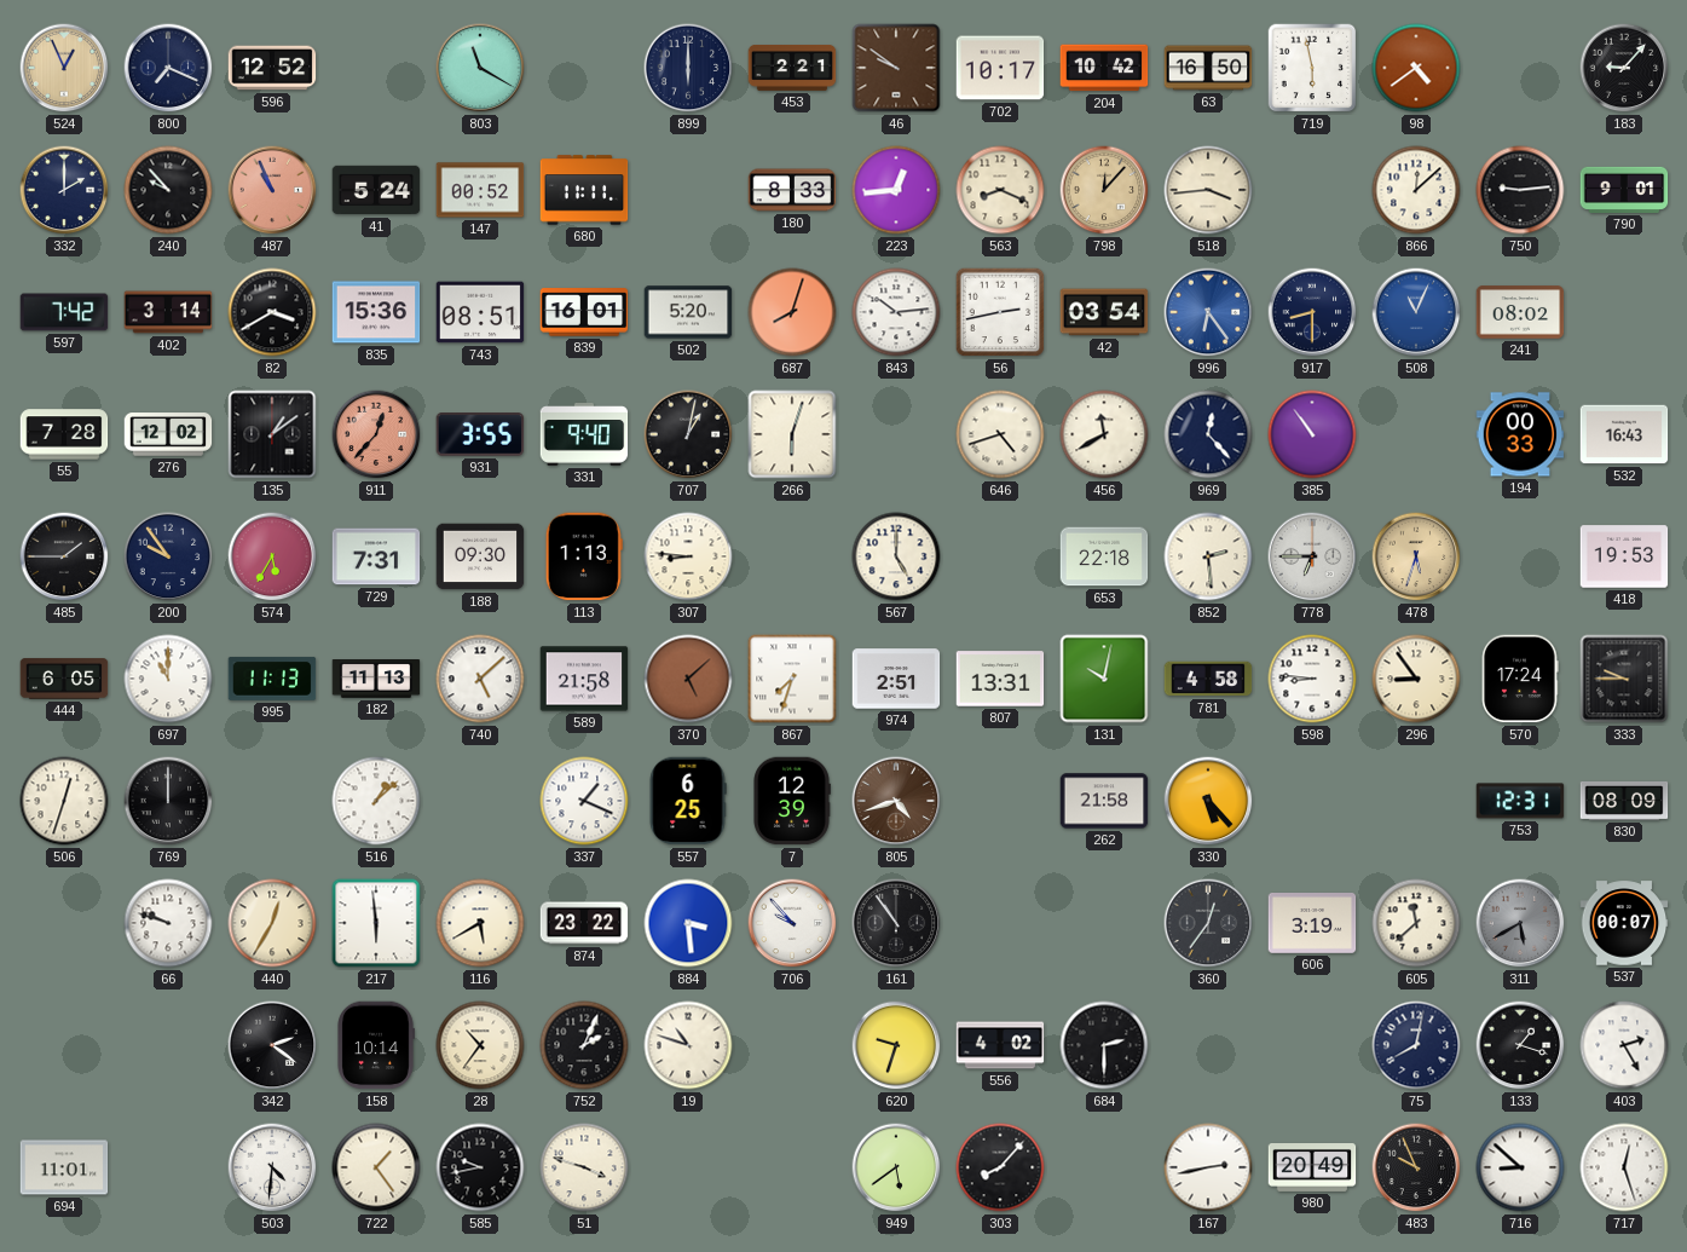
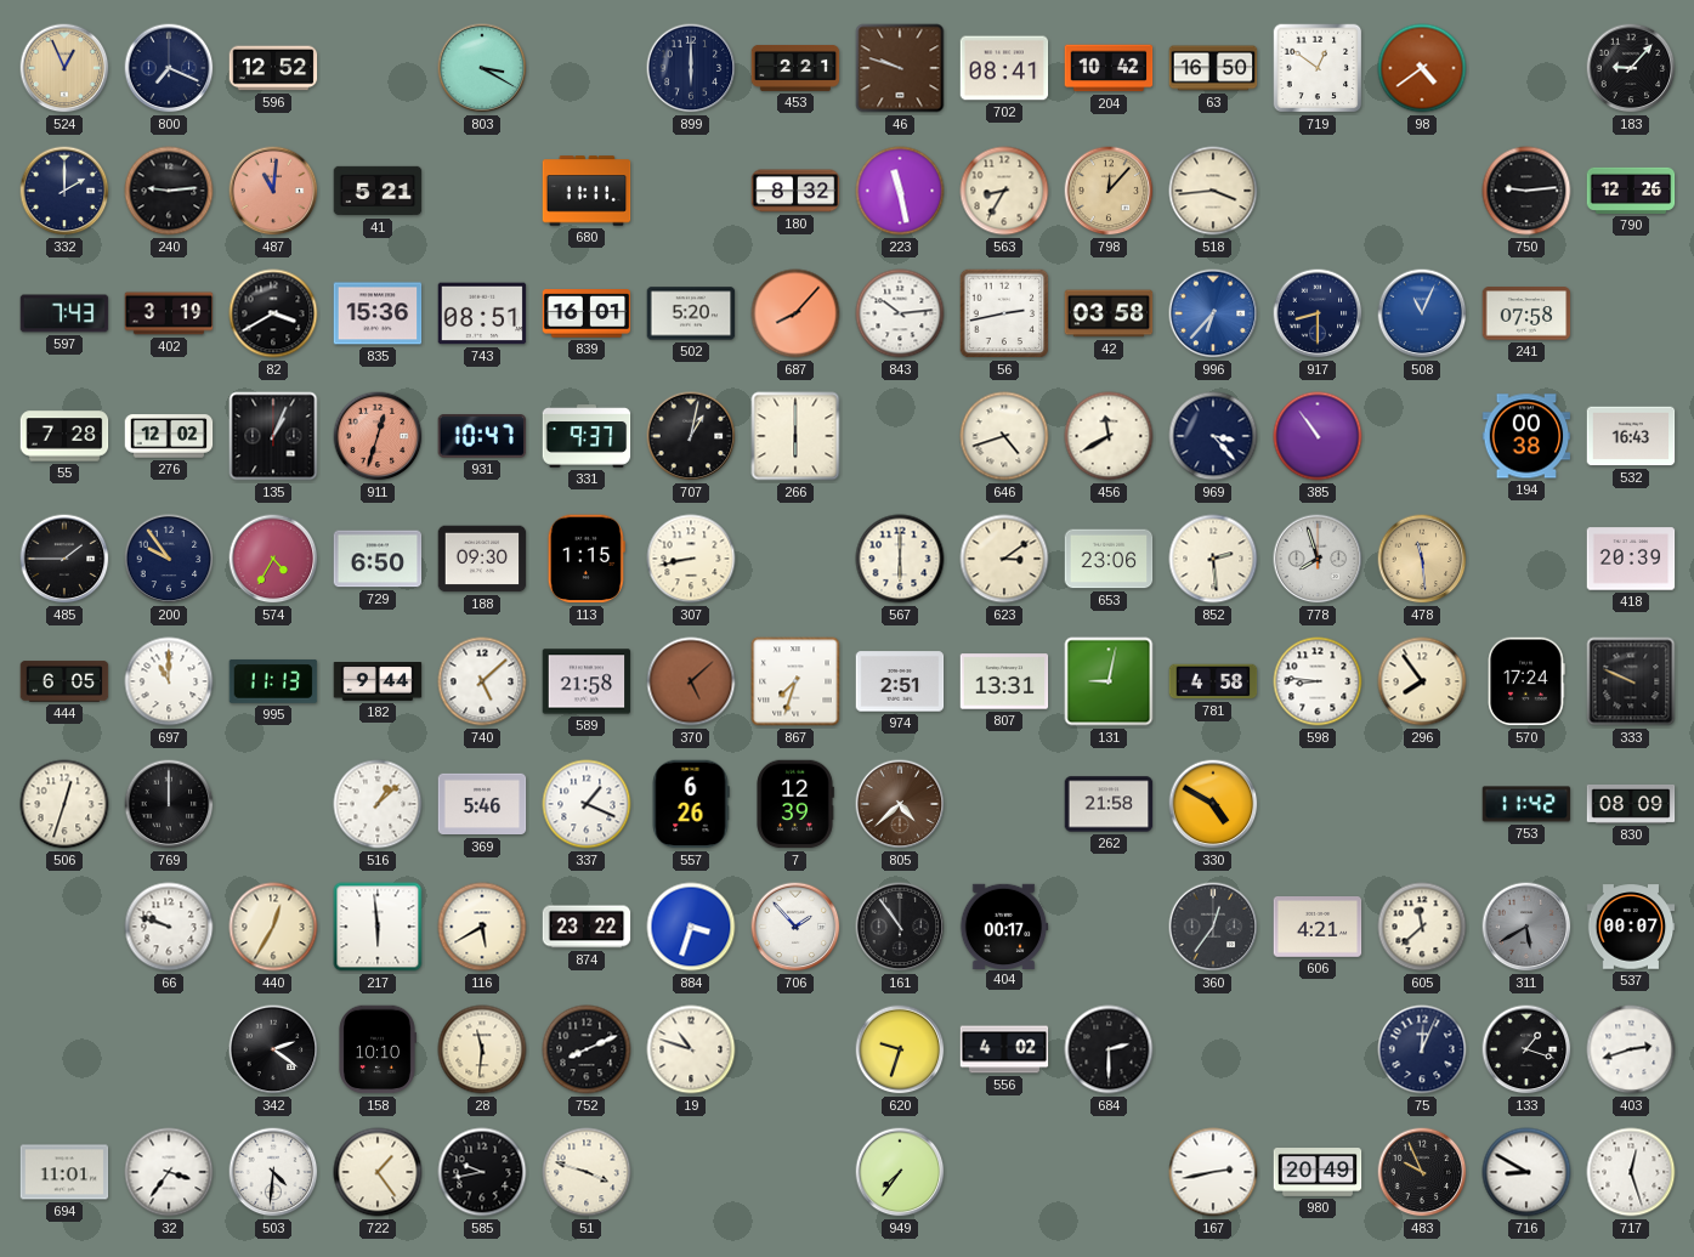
803: 11:20 -> 3:20
46: 9:51 -> 9:48
702: 10:17 -> 08:41
719: 5:58 -> 12:51
240: 9:53 -> 9:14
487: 10:56 -> 11:01
41: 5:24 -> 5:21
147: 00:52 -> none
180: 8:33 -> 8:32
223: 12:44 -> 11:28
563: 8:19 -> 8:35
866: 12:08 -> none
790: 9:01 -> 12:26
597: 7:42 -> 7:43
402: 3:14 -> 3:19
687: 8:03 -> 8:07
42: 03:54 -> 03:58
996: 6:24 -> 6:37
241: 08:02 -> 07:58
135: 1:09 -> 1:04
911: 12:37 -> 12:33
931: 3:55 -> 10:47
331: 9:40 -> 9:37
266: 6:03 -> 6:00
969: 12:23 -> 3:23
194: 00:33 -> 00:38
574: 5:35 -> 4:35
729: 7:31 -> 6:50
113: 1:13 -> 1:15
307: 8:46 -> 8:43
567: 5:00 -> 6:00
623: none -> 3:09
653: 22:18 -> 23:06
778: 6:45 -> 7:57
478: 5:33 -> 11:29
418: 19:53 -> 20:39
182: 11:13 -> 9:44
131: 10:02 -> 9:02
296: 8:54 -> 7:54
333: 9:45 -> 9:49
369: none -> 5:46
557: 6:25 -> 6:26
805: 4:42 -> 4:38
330: 5:23 -> 4:50
753: 12:31 -> 11:42
884: 3:29 -> 3:33
706: 9:53 -> 1:53
404: none -> 00:17
606: 3:19 -> 4:21
158: 10:14 -> 10:10
28: 10:36 -> 11:31
752: 2:04 -> 8:11
75: 8:02 -> 12:04
403: 2:25 -> 2:42
32: none -> 3:36
949: 5:39 -> 7:36
303: 8:07 -> none
716: 8:52 -> 8:50
